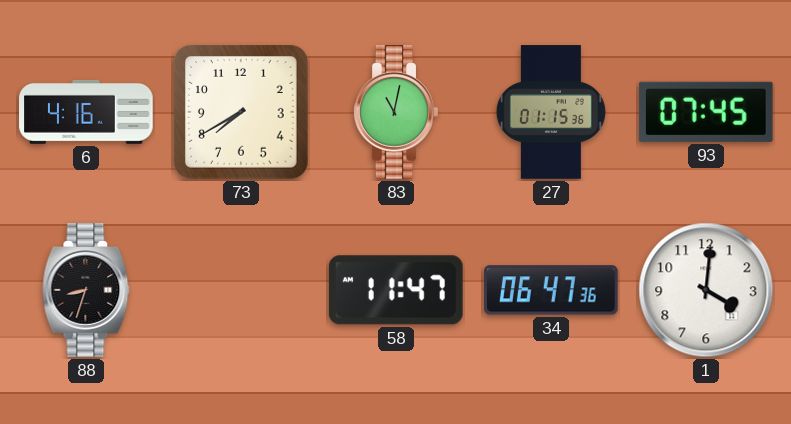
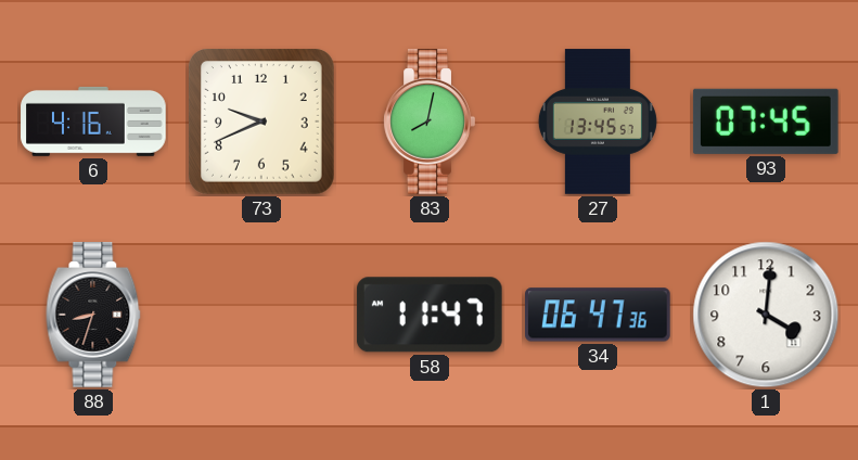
73: 7:40 -> 9:41
83: 11:02 -> 8:02
27: 01:15 -> 13:45
